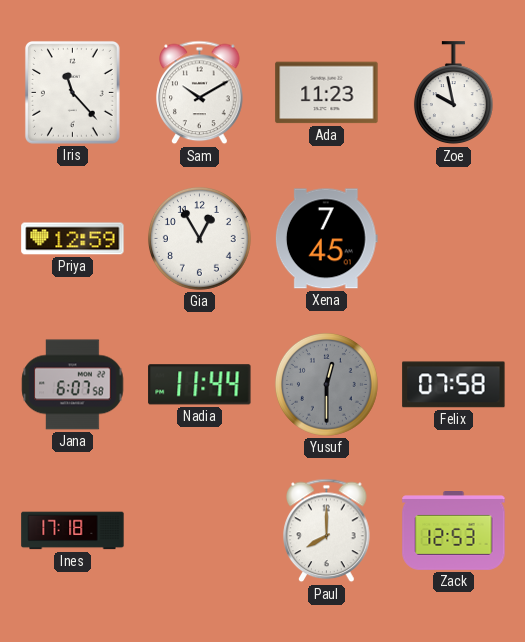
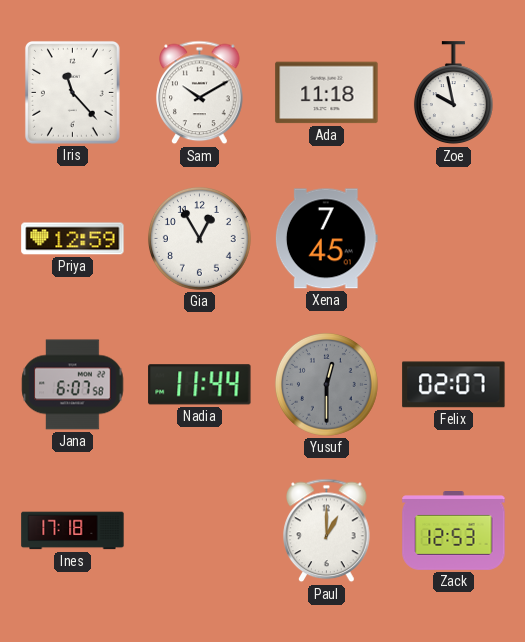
Ada: 11:23 -> 11:18
Felix: 07:58 -> 02:07
Paul: 8:00 -> 1:00
